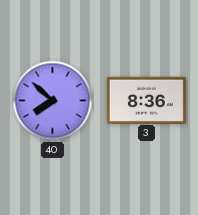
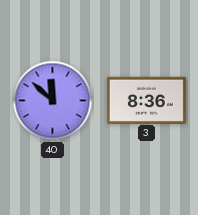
40: 7:52 -> 11:52
